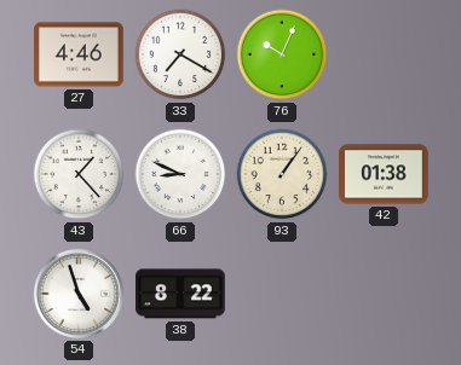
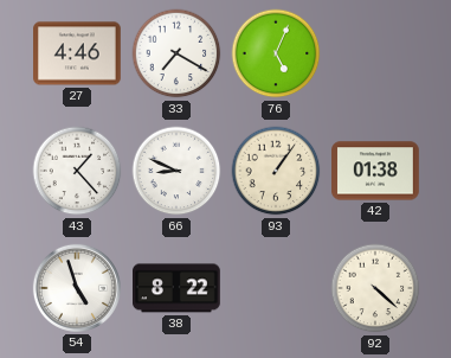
76: 10:04 -> 5:04
92: none -> 4:22
